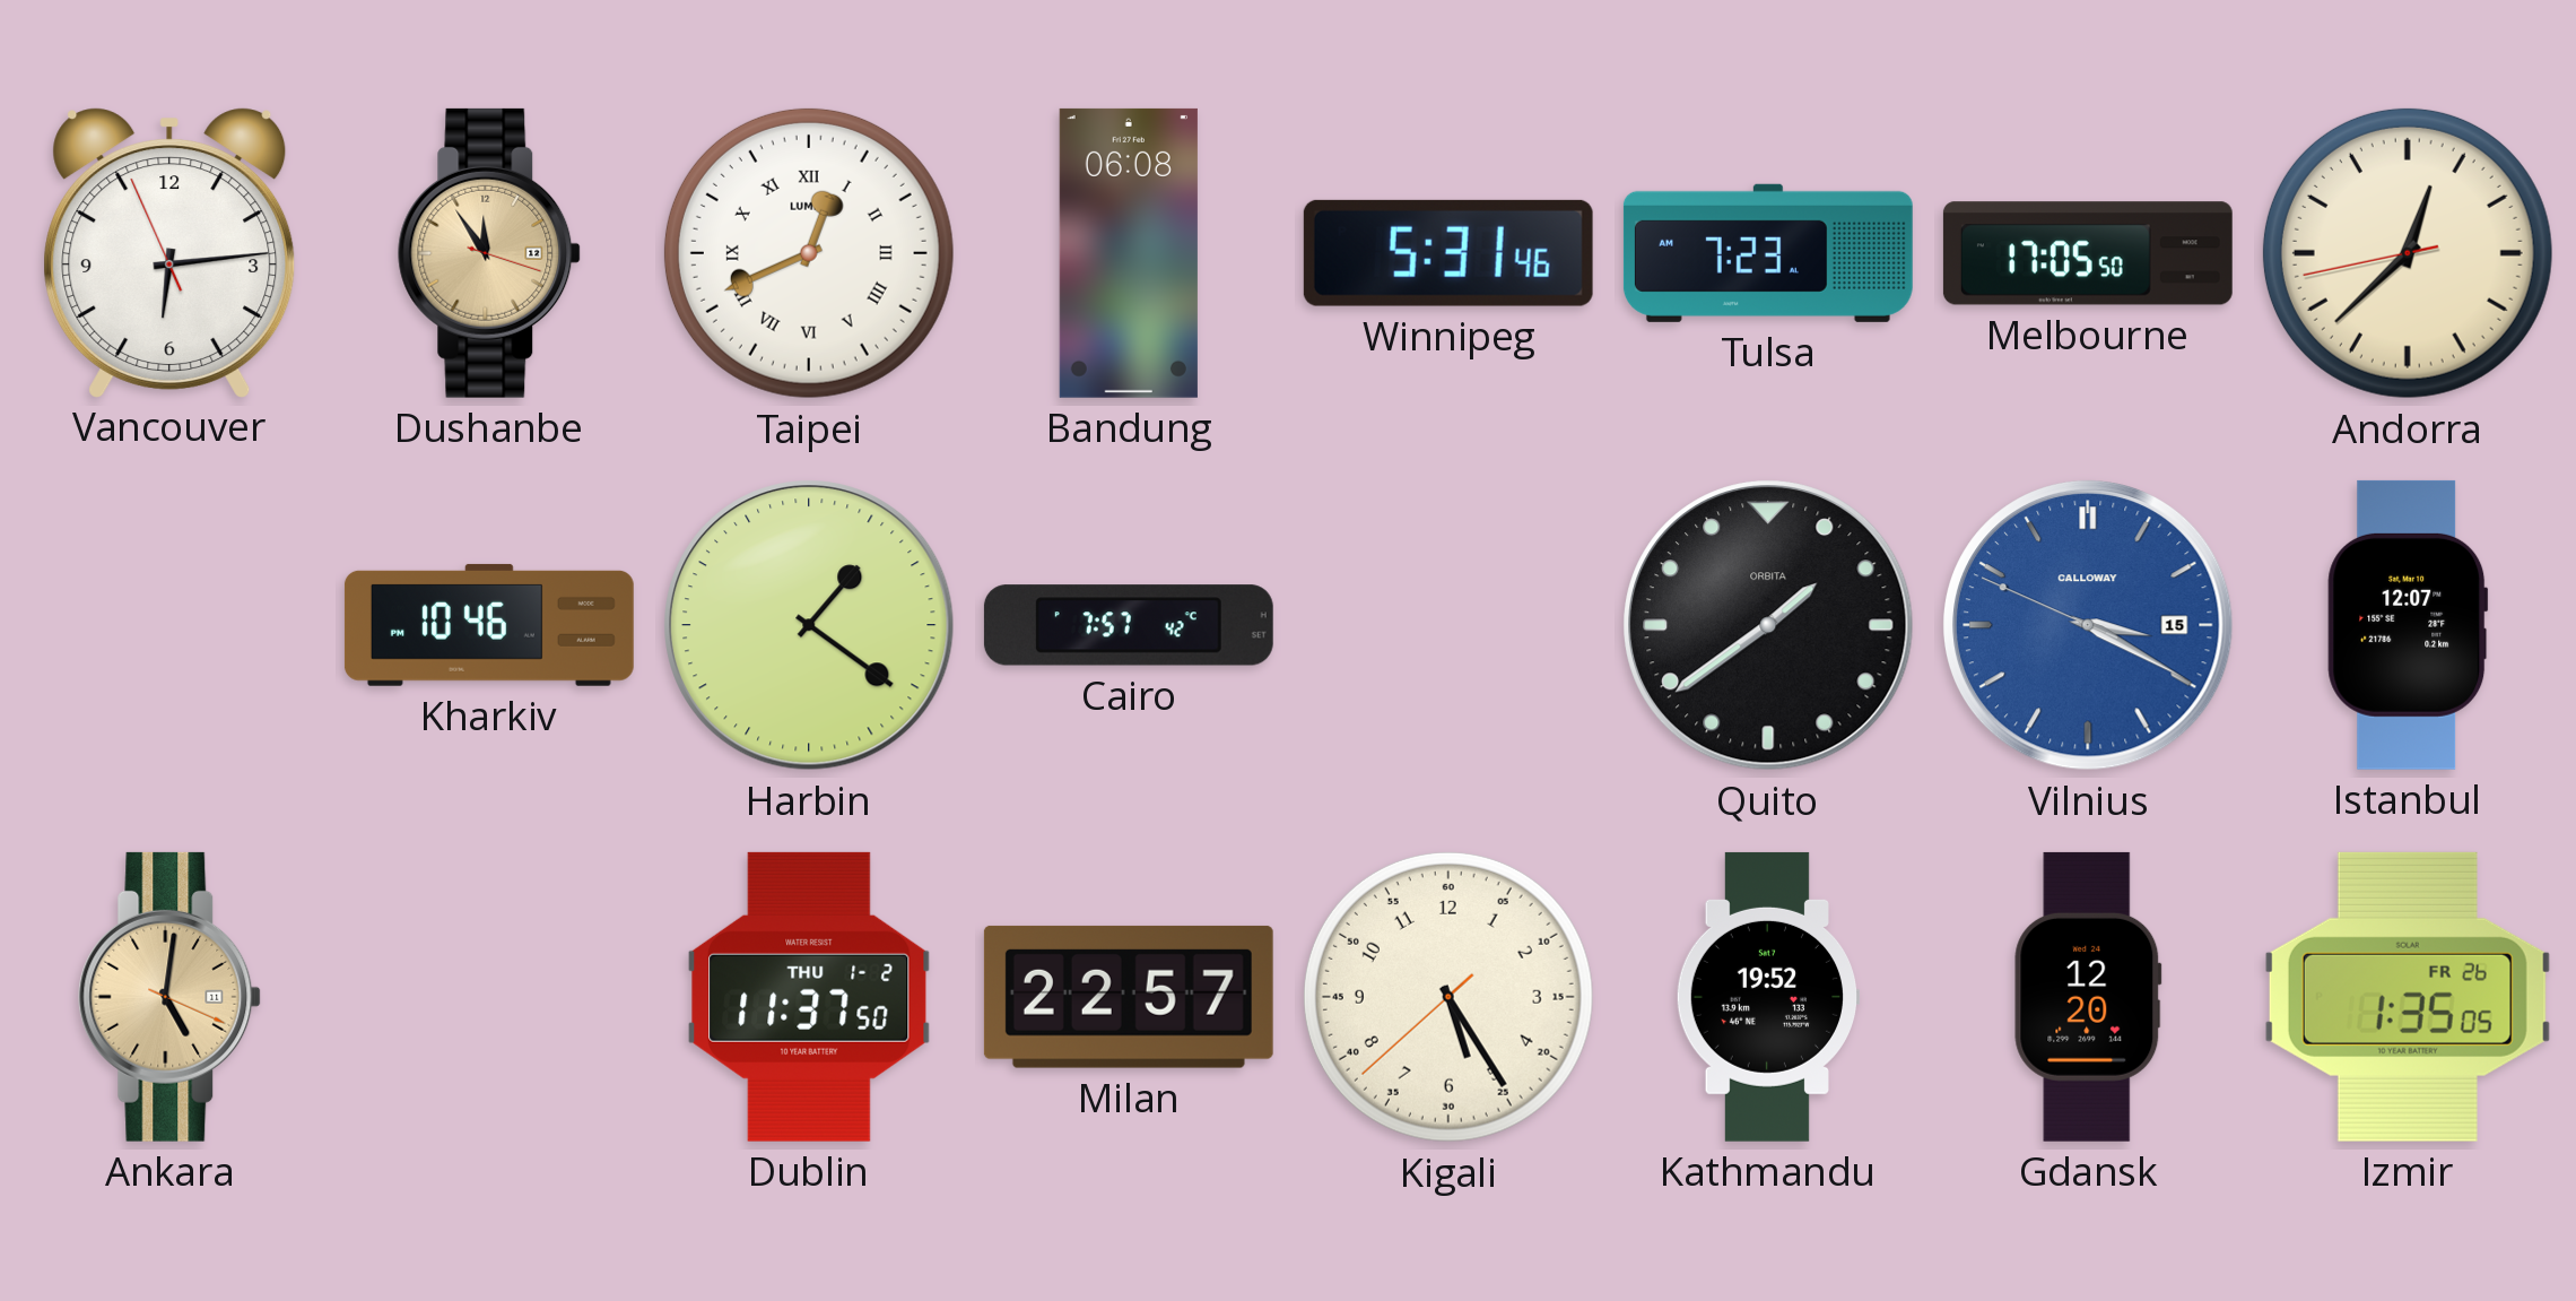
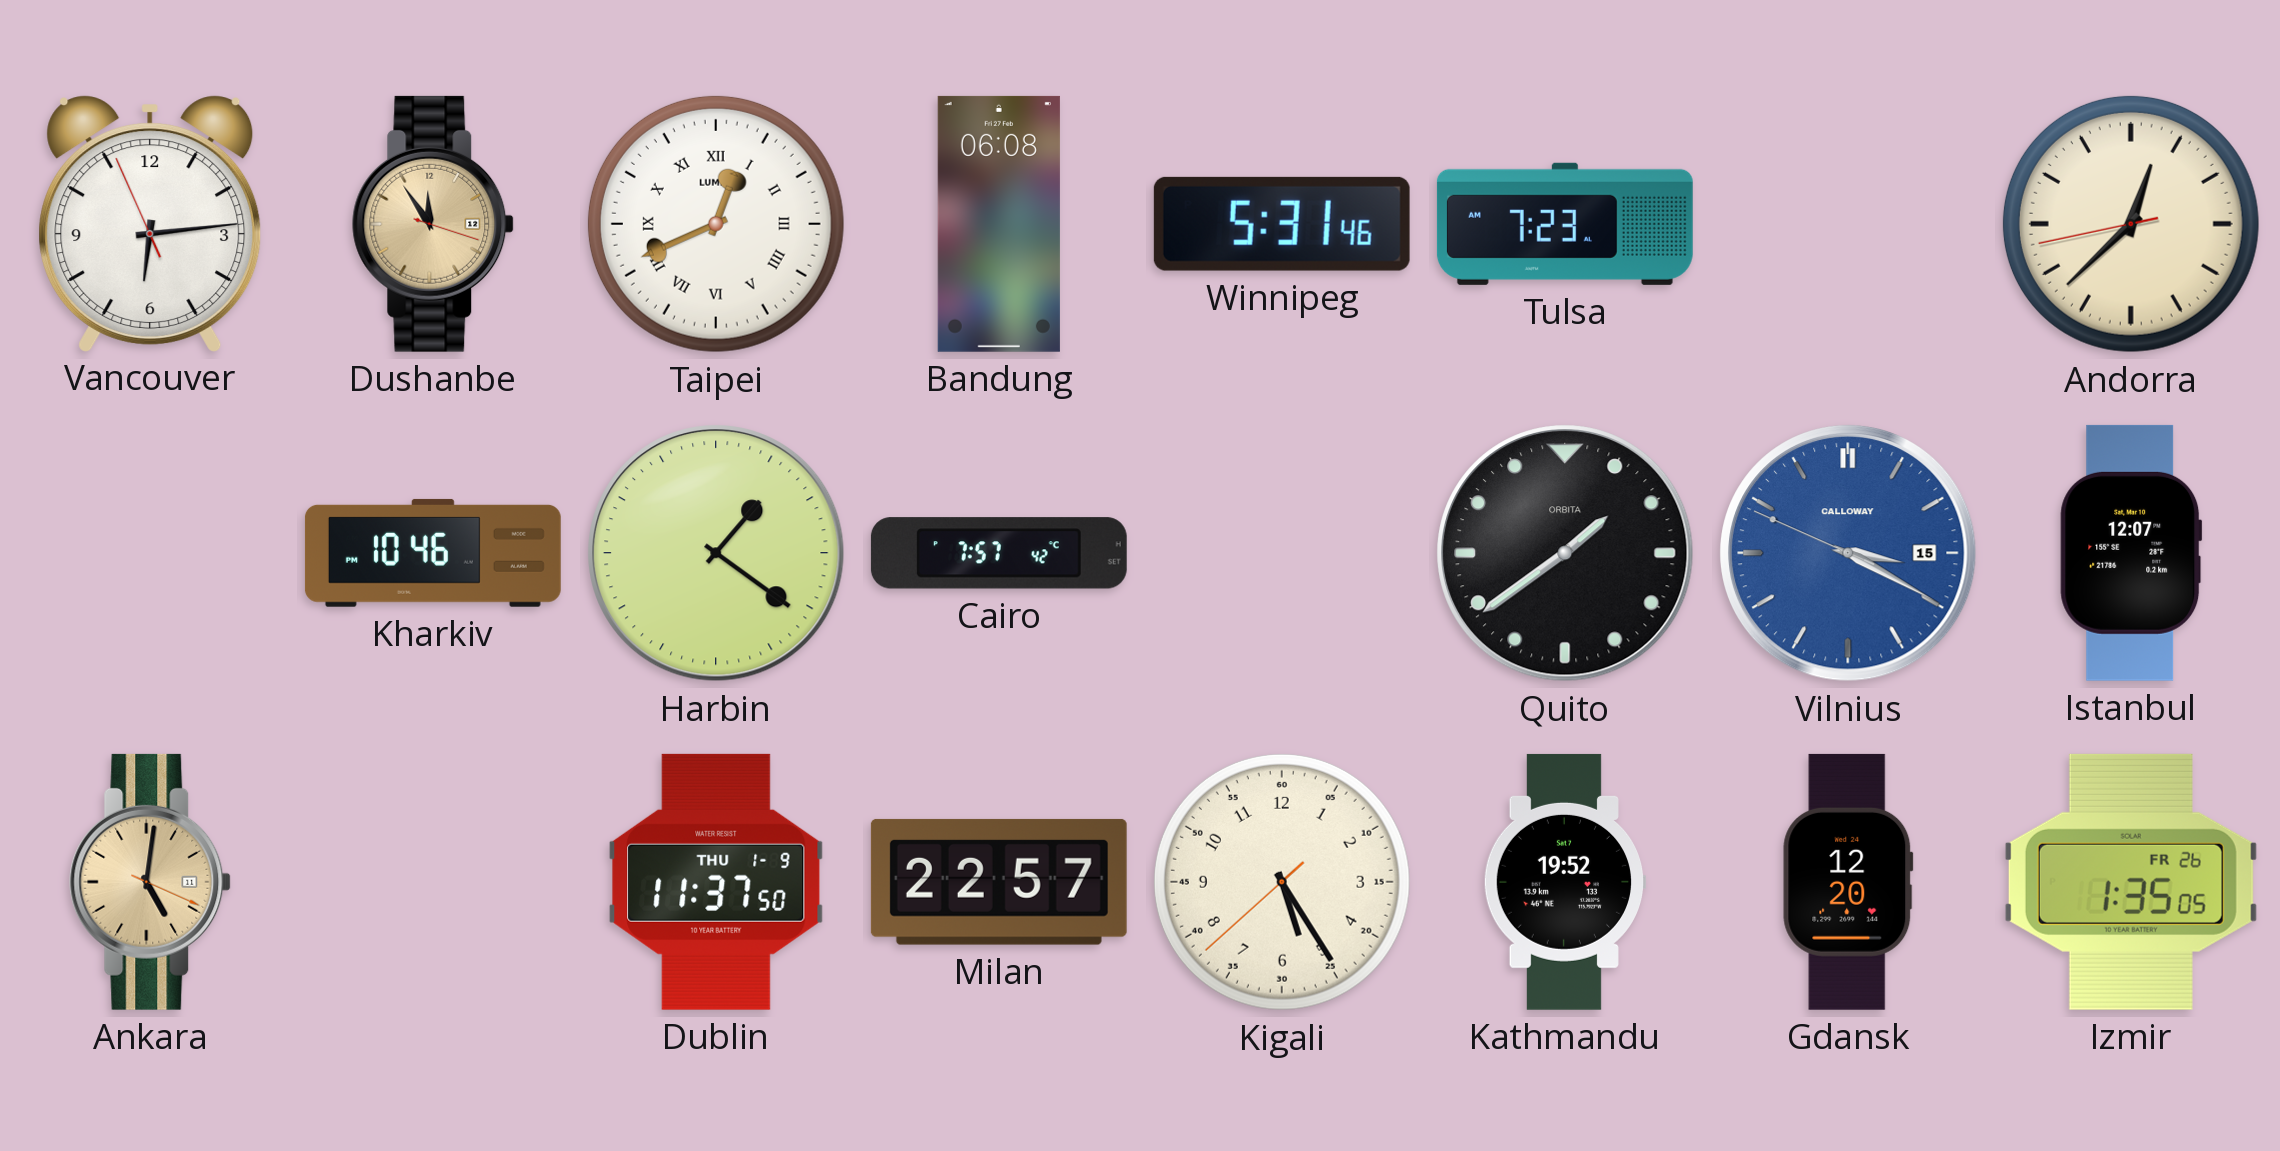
Melbourne: 17:05 -> none
Dublin date: THU 1-2 -> THU 1-9
